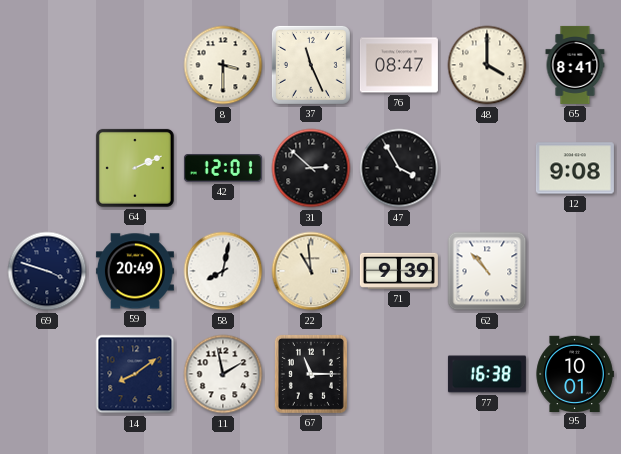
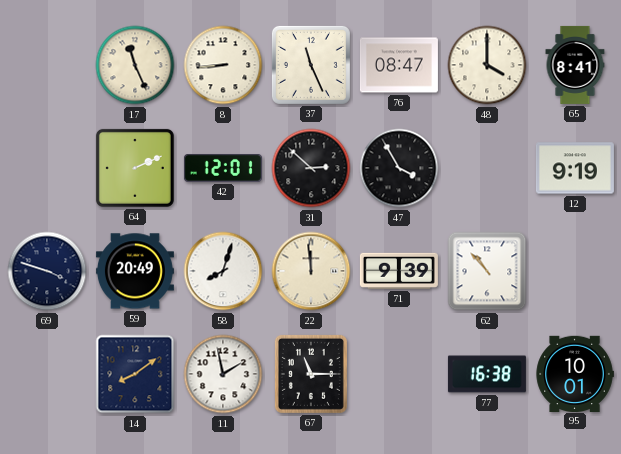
17: none -> 11:26
8: 3:30 -> 8:44
12: 9:08 -> 9:19
58: 8:02 -> 8:03
22: 10:59 -> 11:59
